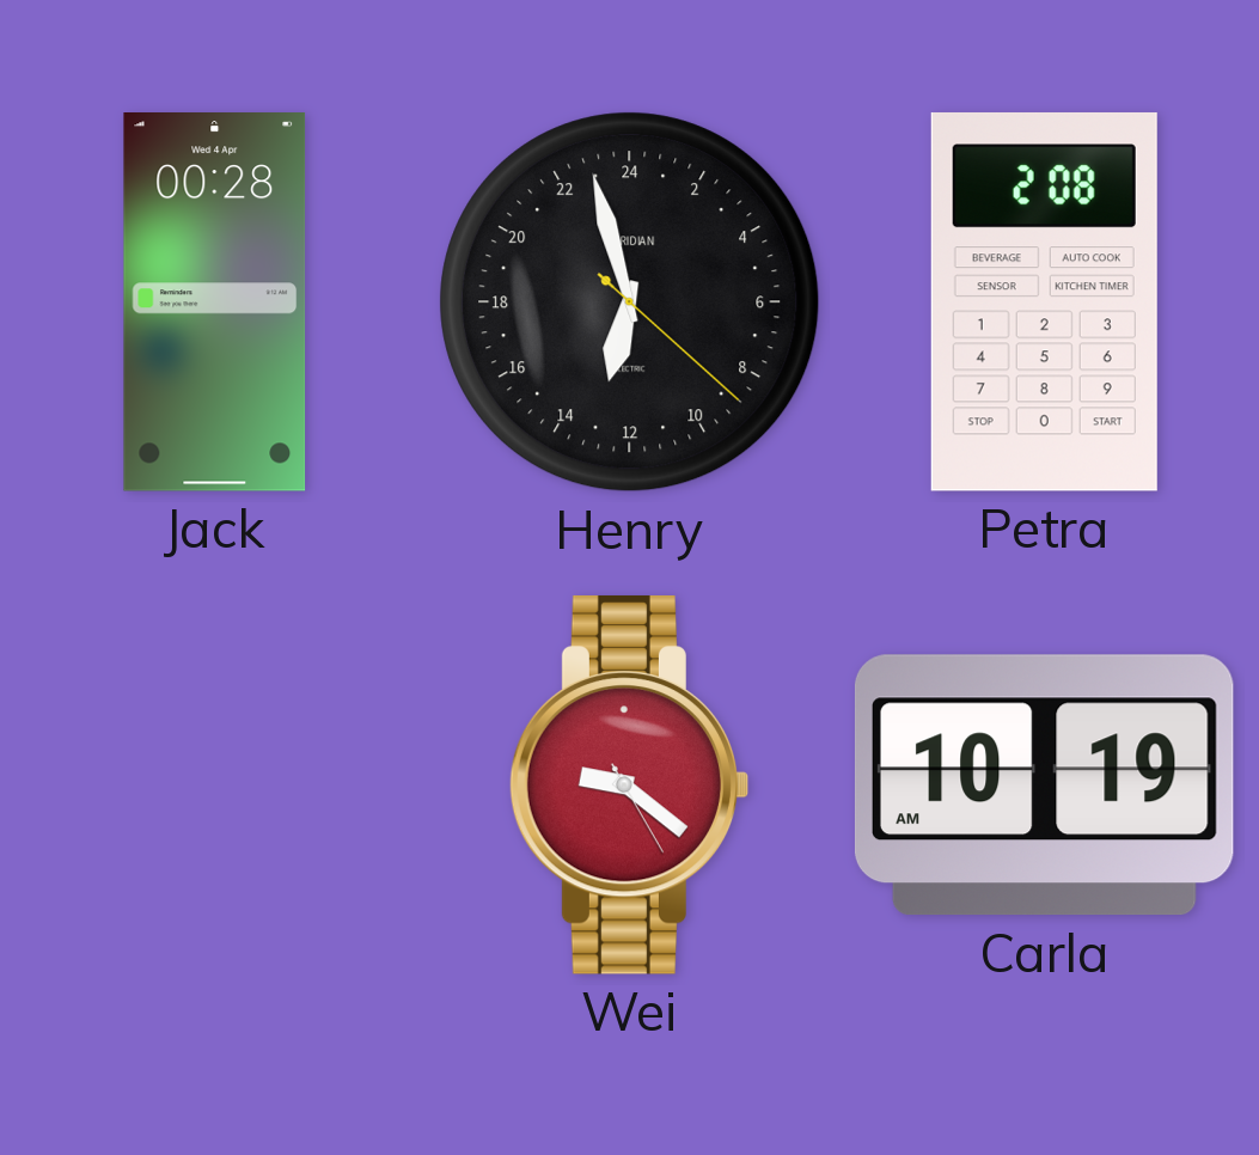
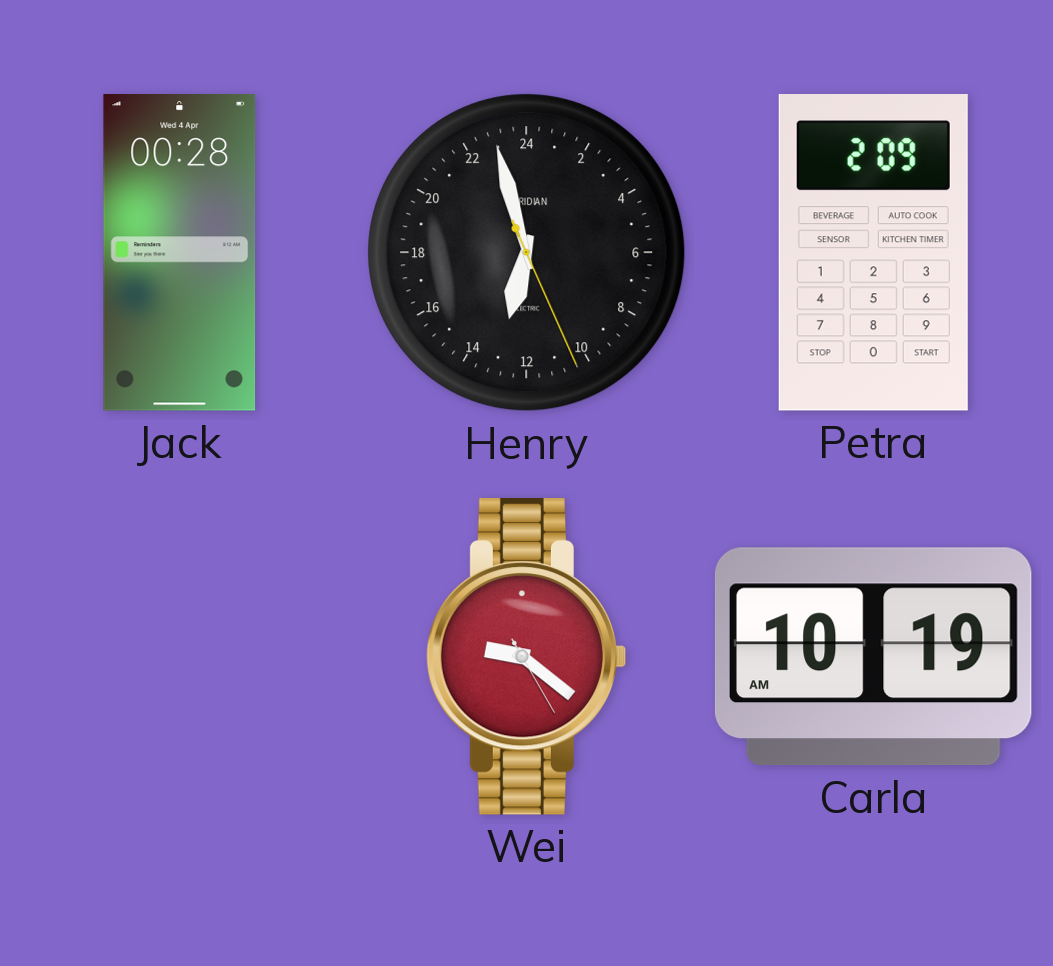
Henry: 12:57:22 -> 12:57:26
Petra: 2:08 -> 2:09
